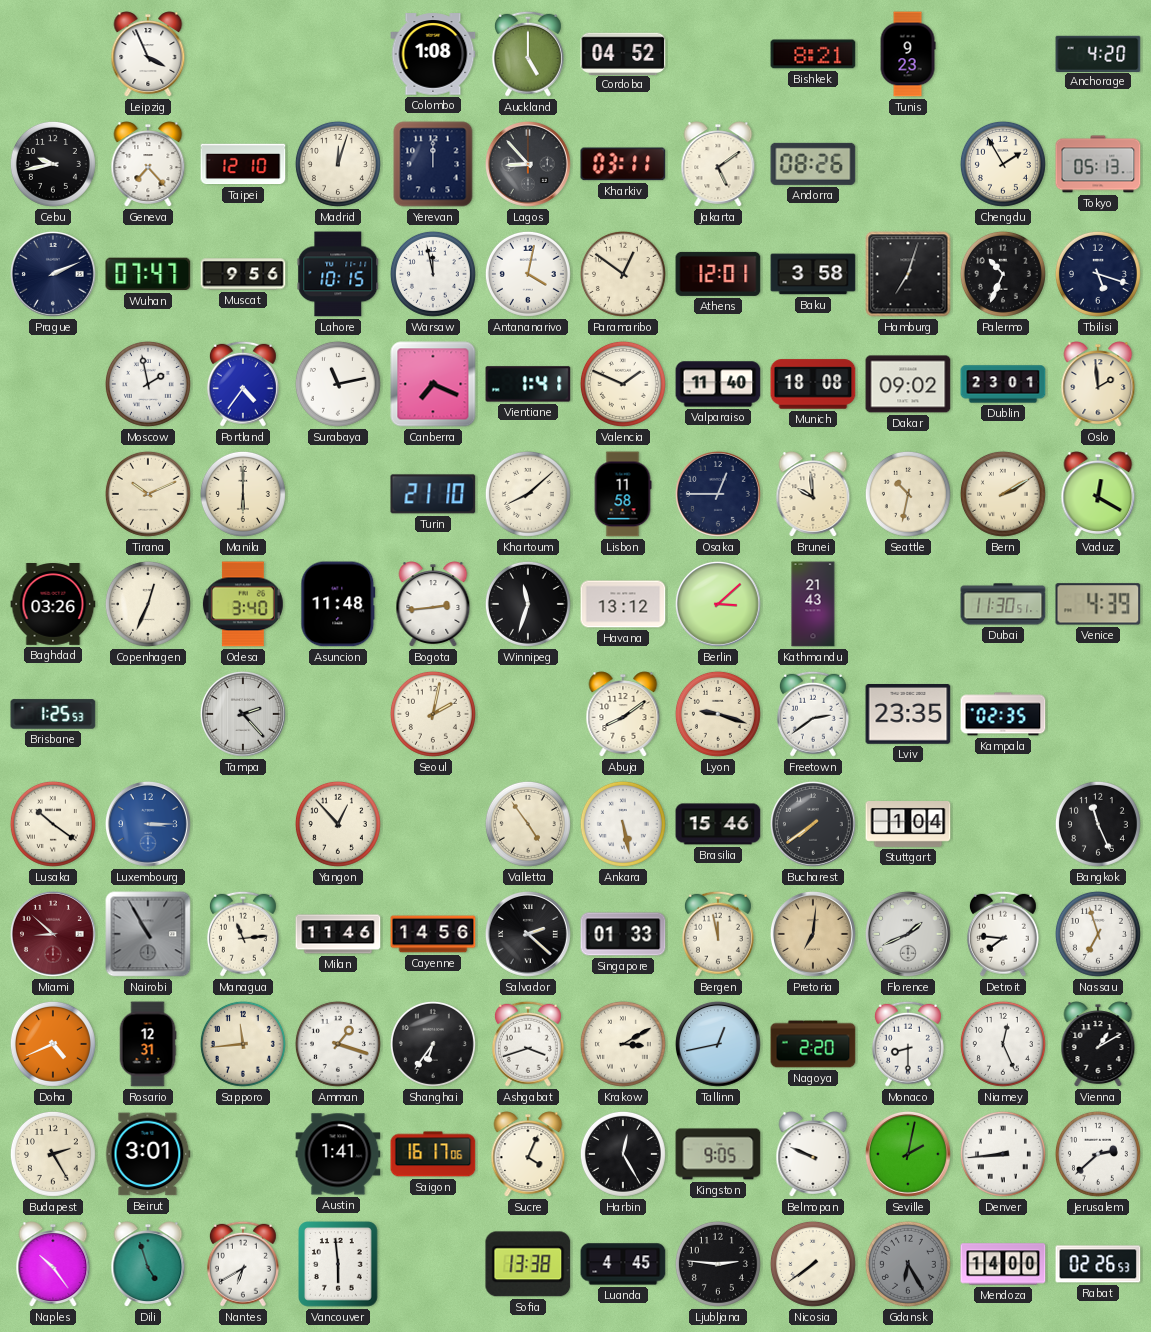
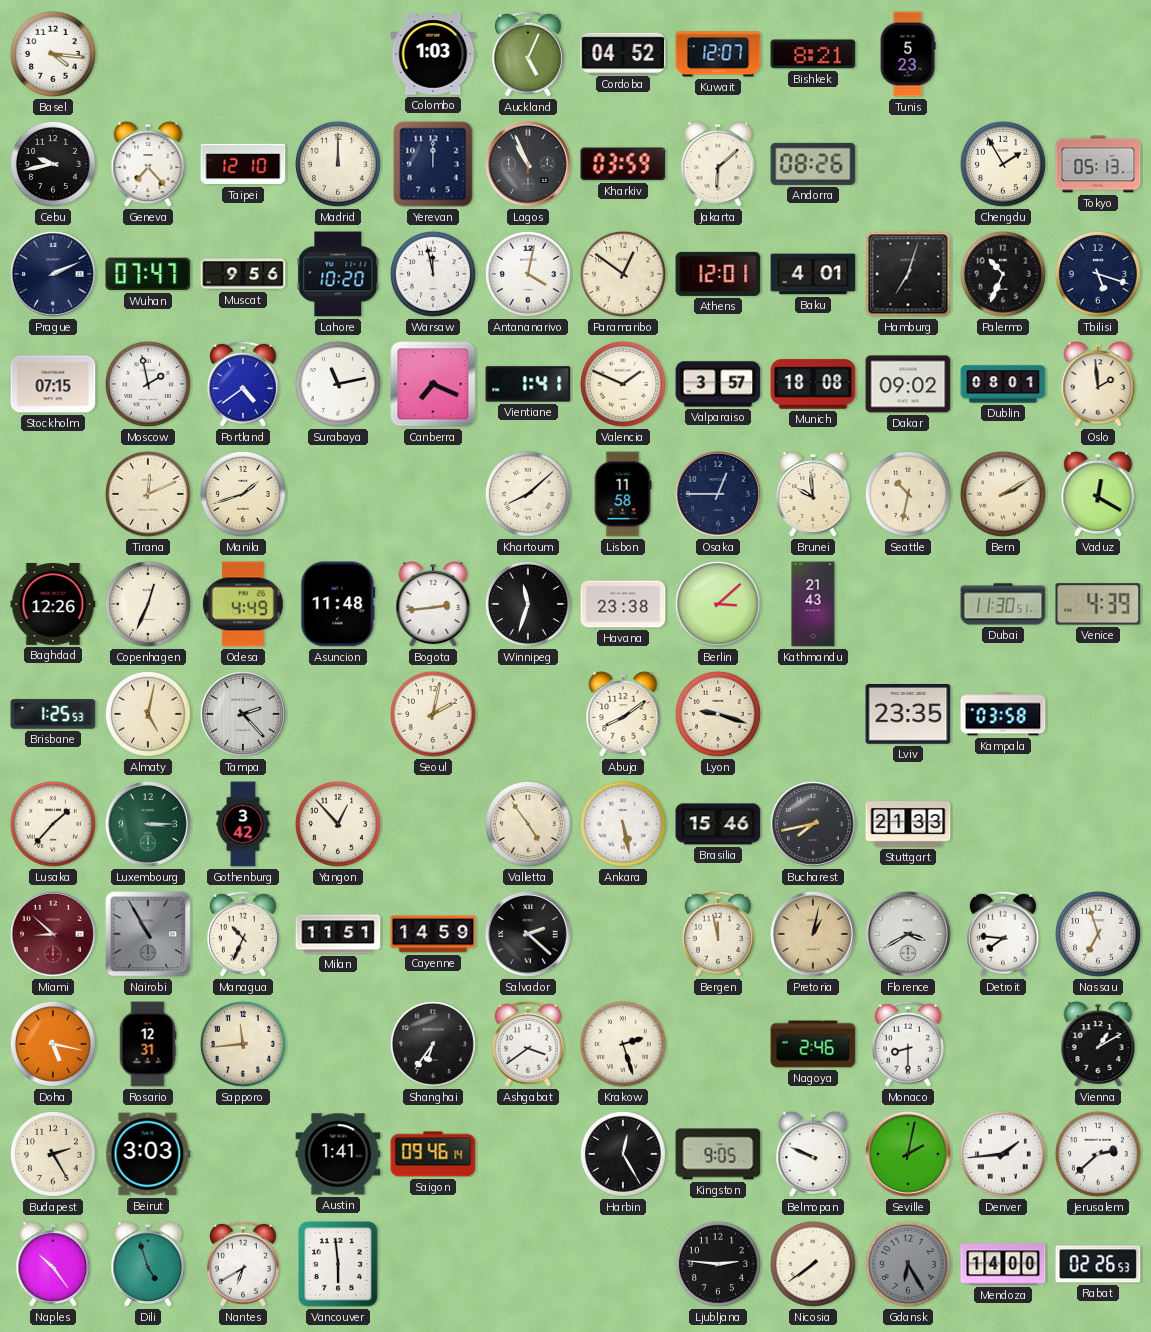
Basel: none -> 4:16
Leipzig: 3:56 -> none
Colombo: 1:08 -> 1:03
Auckland: 5:00 -> 5:04
Kuwait: none -> 12:07
Tunis: 9:23 -> 5:23
Anchorage: 4:20 -> none
Madrid: 12:03 -> 12:00
Lagos: 8:53 -> 10:56
Kharkiv: 03:11 -> 03:59
Jakarta: 5:09 -> 6:08
Lahore: 10:15 -> 10:20
Baku: 3:58 -> 4:01
Stockholm: none -> 07:15
Portland: 4:36 -> 4:39
Valparaiso: 11:40 -> 3:57
Dublin: 23:01 -> 08:01
Tirana: 10:11 -> 12:11
Manila: 6:00 -> 1:42
Turin: 21:10 -> none
Baghdad: 03:26 -> 12:26
Odesa: 3:40 -> 4:49
Havana: 13:12 -> 23:38
Almaty: none -> 5:02
Freetown: 2:39 -> none
Kampala: 02:35 -> 03:58
Lusaka: 10:21 -> 1:37
Luxembourg dial: blue -> green
Gothenburg: none -> 3:42
Bucharest: 7:39 -> 7:43
Stuttgart: 1:04 -> 21:33
Bangkok: 11:26 -> none
Managua: 11:14 -> 10:34
Milan: 11:46 -> 11:51
Cayenne: 14:56 -> 14:59
Singapore: 01:33 -> none
Pretoria: 7:01 -> 1:02
Florence: 1:41 -> 3:40
Doha: 4:41 -> 5:17
Amman: 1:18 -> none
Ashgabat: 3:42 -> 3:39
Krakow: 3:10 -> 2:27
Tallinn: 12:43 -> none
Nagoya: 2:20 -> 2:46
Niamey: 12:26 -> none
Beirut: 3:01 -> 3:03
Saigon: 16:17 -> 09:46
Sucre: 4:04 -> none
Denver: 8:44 -> 1:44
Sofia: 13:38 -> none
Luanda: 4:45 -> none
